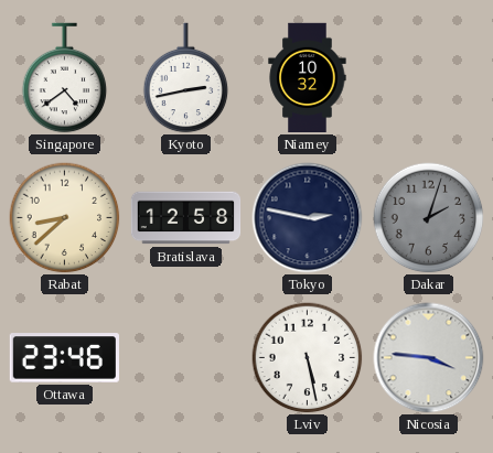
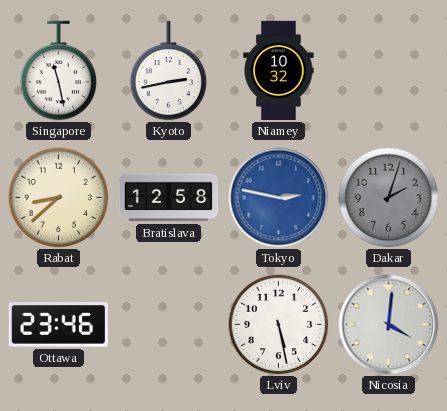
Singapore: 4:39 -> 11:28
Tokyo dial: navy -> blue
Nicosia: 3:46 -> 4:01
